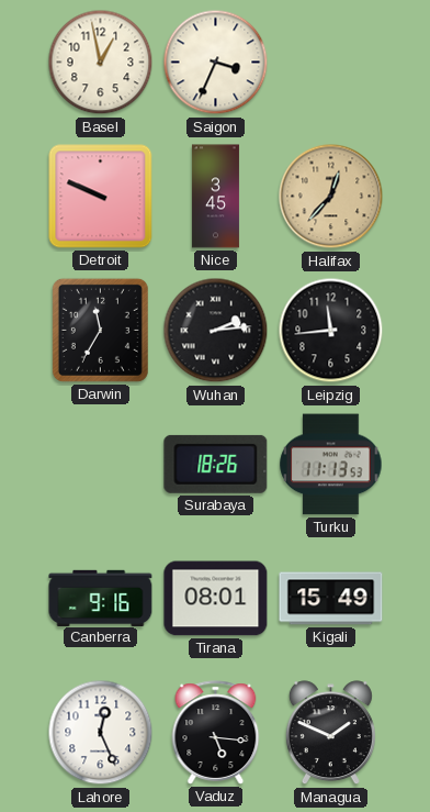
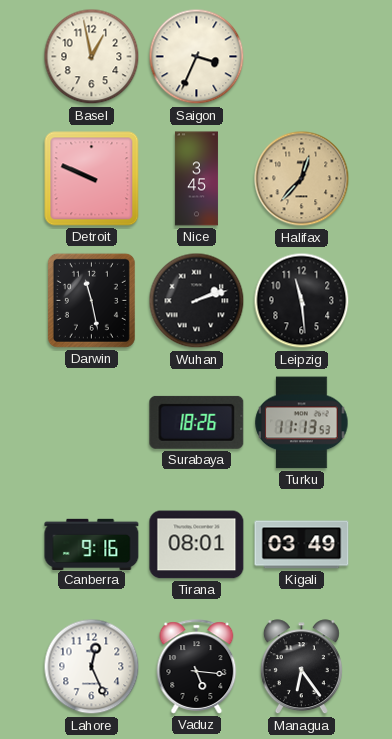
Darwin: 11:35 -> 11:28
Wuhan: 2:14 -> 2:12
Leipzig: 11:44 -> 11:29
Kigali: 15:49 -> 03:49
Managua: 1:49 -> 6:24
